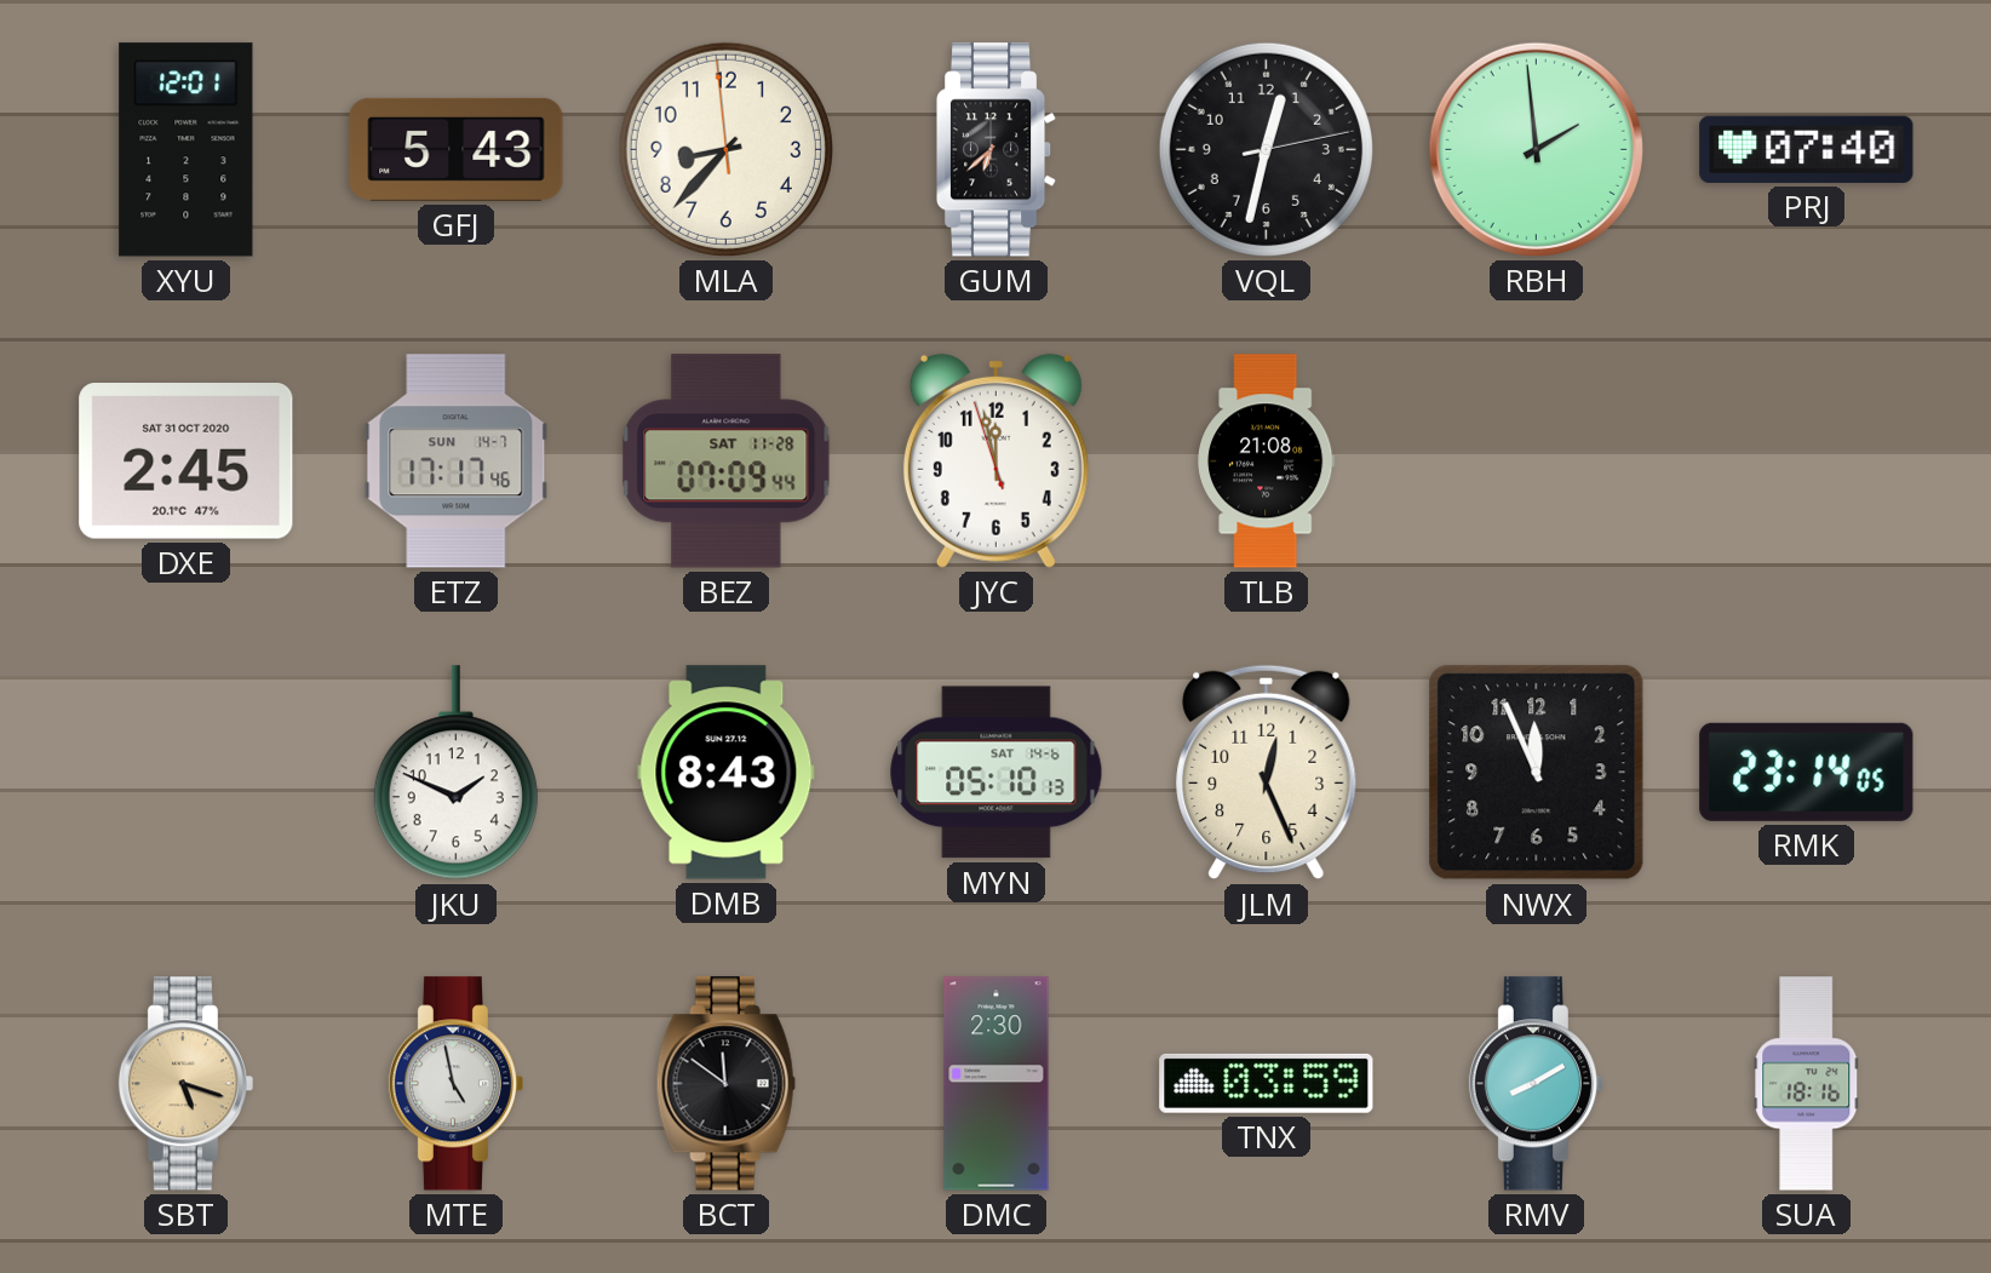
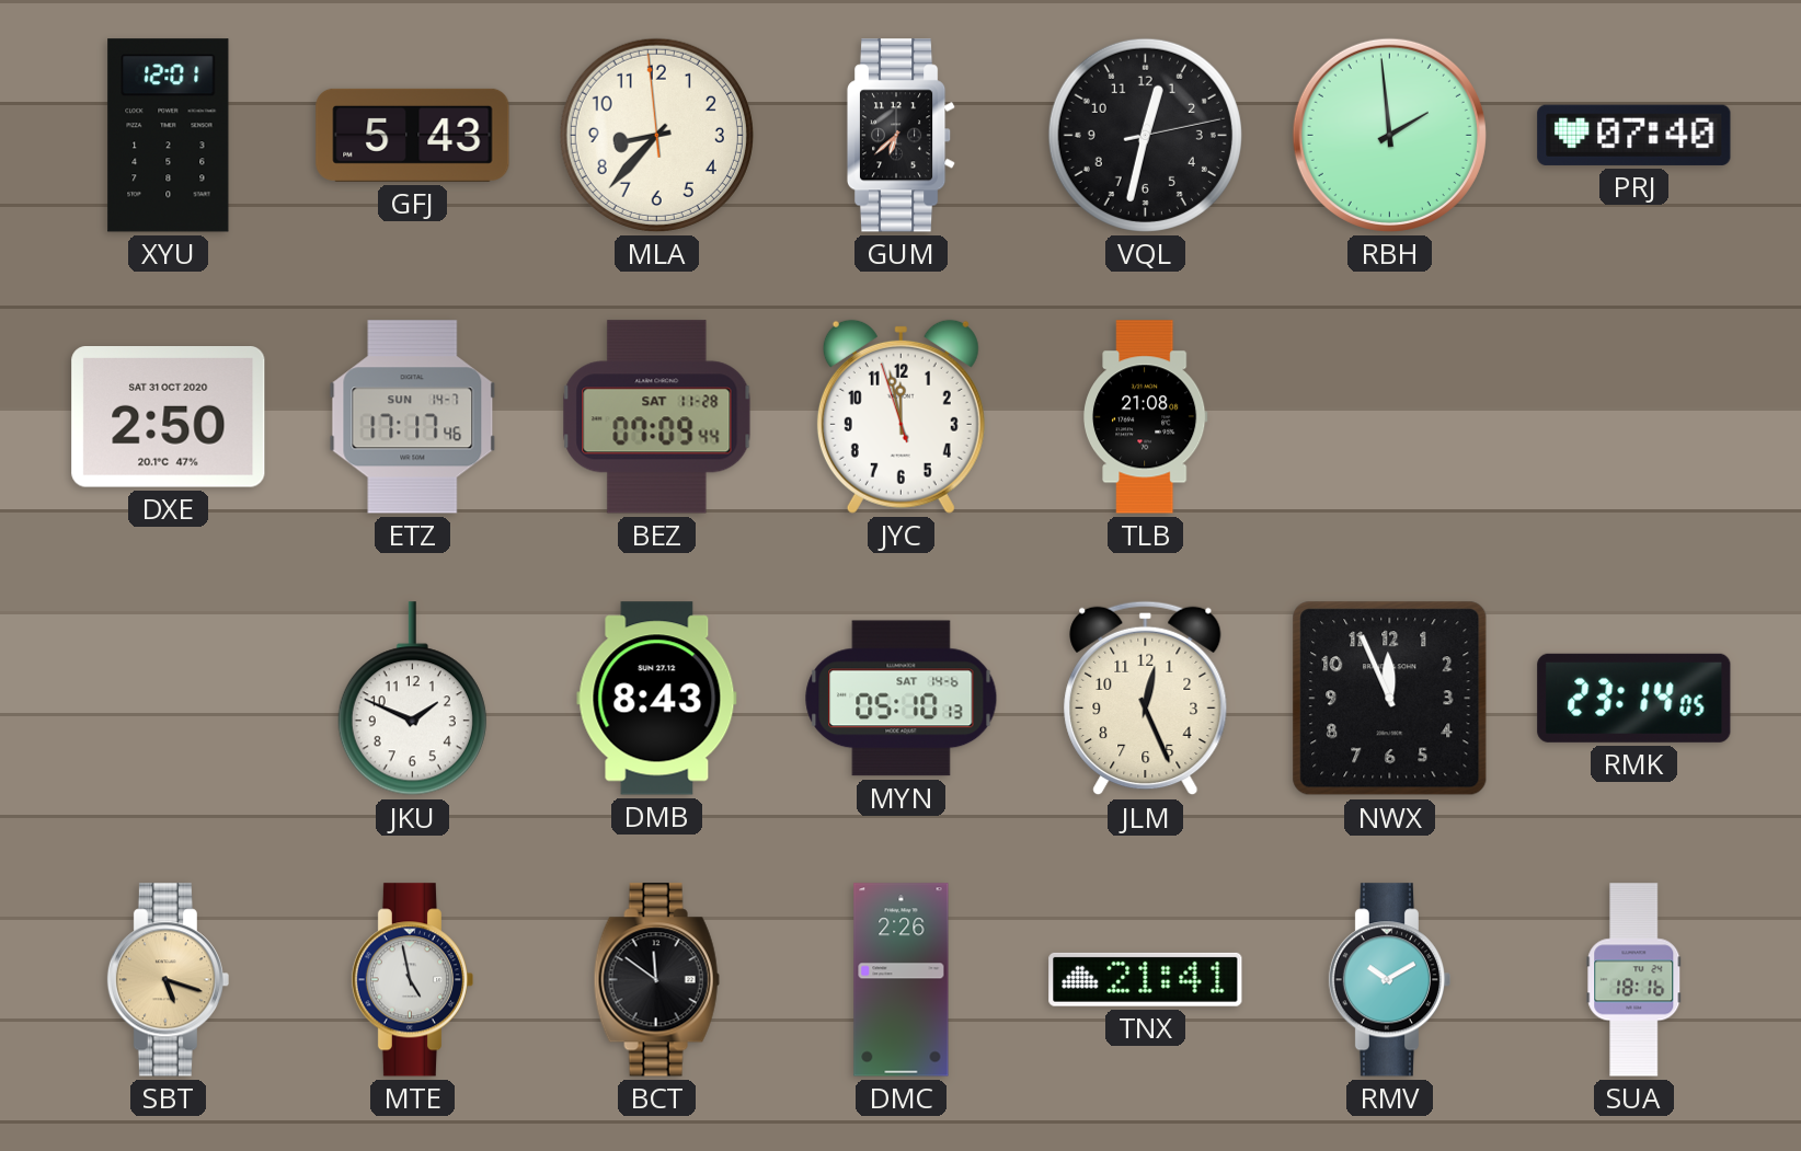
DXE: 2:45 -> 2:50
DMC: 2:30 -> 2:26
TNX: 03:59 -> 21:41
RMV: 8:10 -> 10:10
